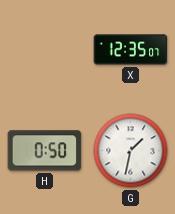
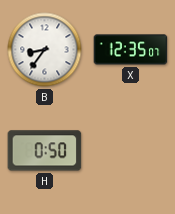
B: none -> 8:36
G: 1:32 -> none
